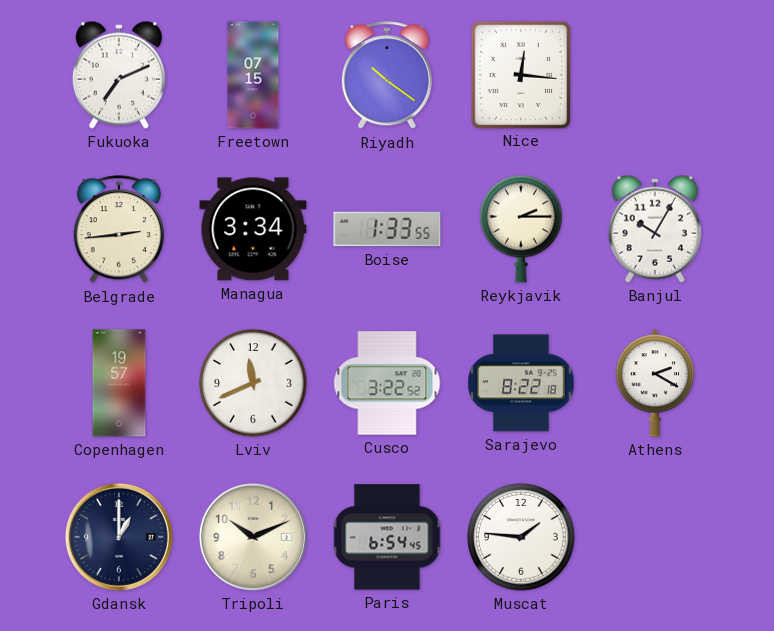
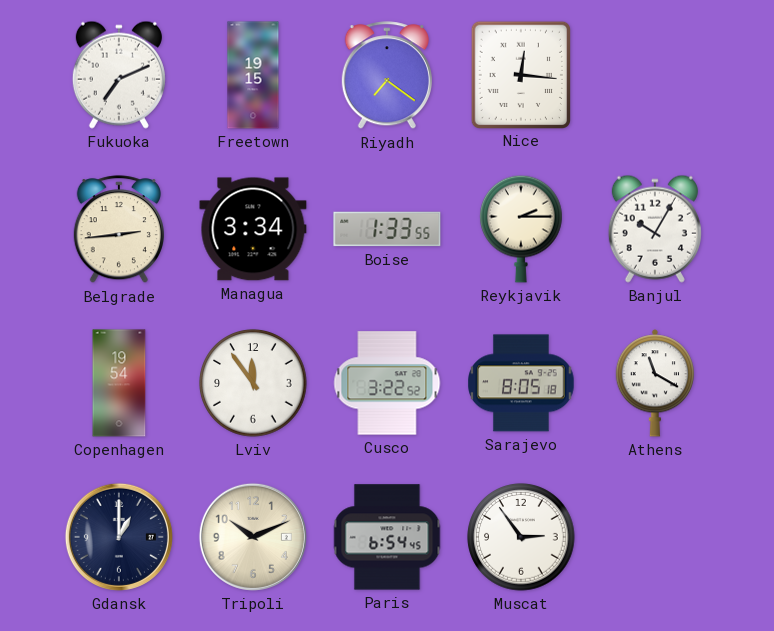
Freetown: 07:15 -> 19:15
Riyadh: 10:21 -> 7:21
Copenhagen: 19:57 -> 19:54
Lviv: 11:41 -> 11:54
Sarajevo: 8:22 -> 8:05
Athens: 2:20 -> 11:20
Muscat: 1:46 -> 2:54
